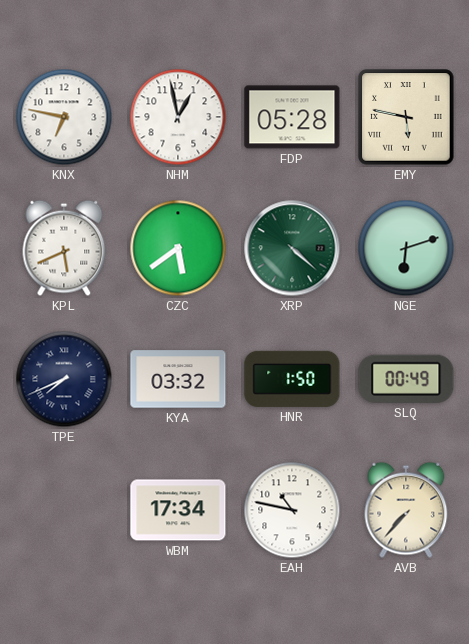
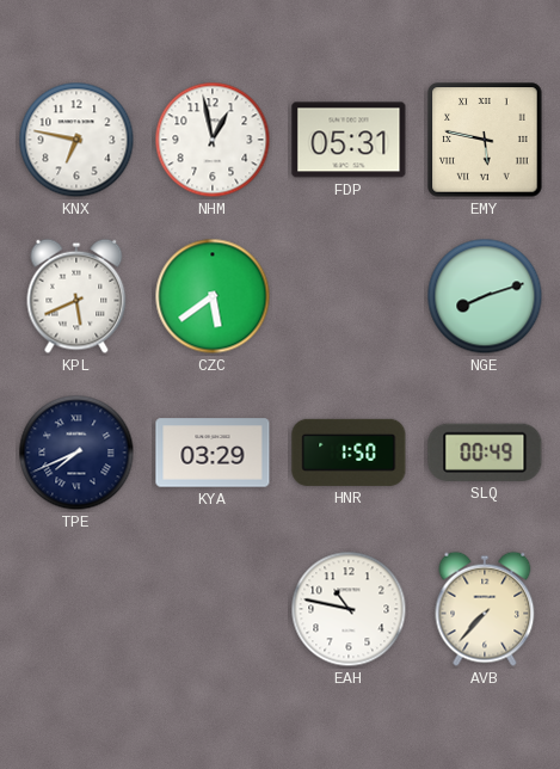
FDP: 05:28 -> 05:31
XRP: 4:22 -> none
NGE: 6:12 -> 8:12
KYA: 03:32 -> 03:29
WBM: 17:34 -> none
